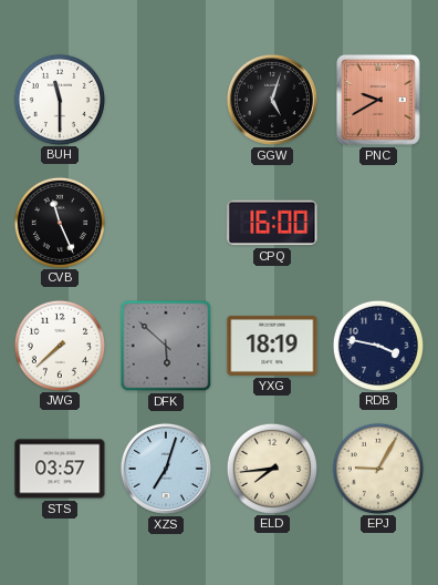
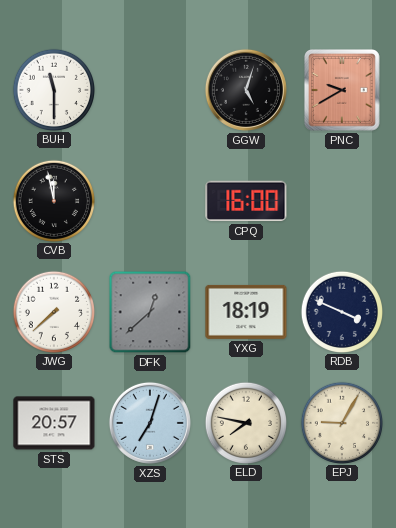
CVB: 11:26 -> 11:58
DFK: 5:52 -> 12:38
RDB: 3:47 -> 3:49
STS: 03:57 -> 20:57
ELD: 7:44 -> 7:47
